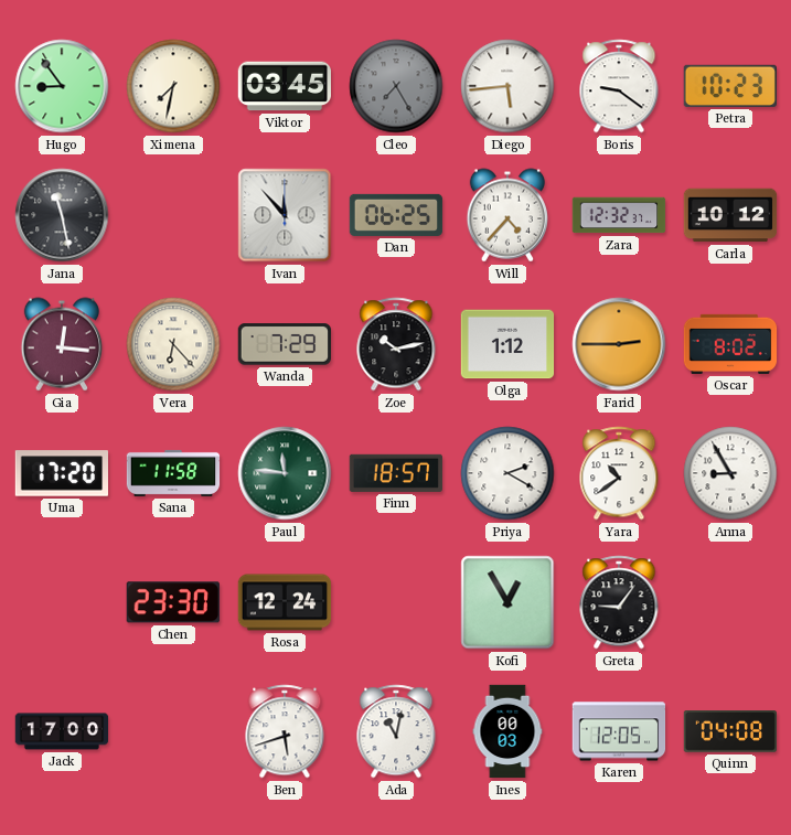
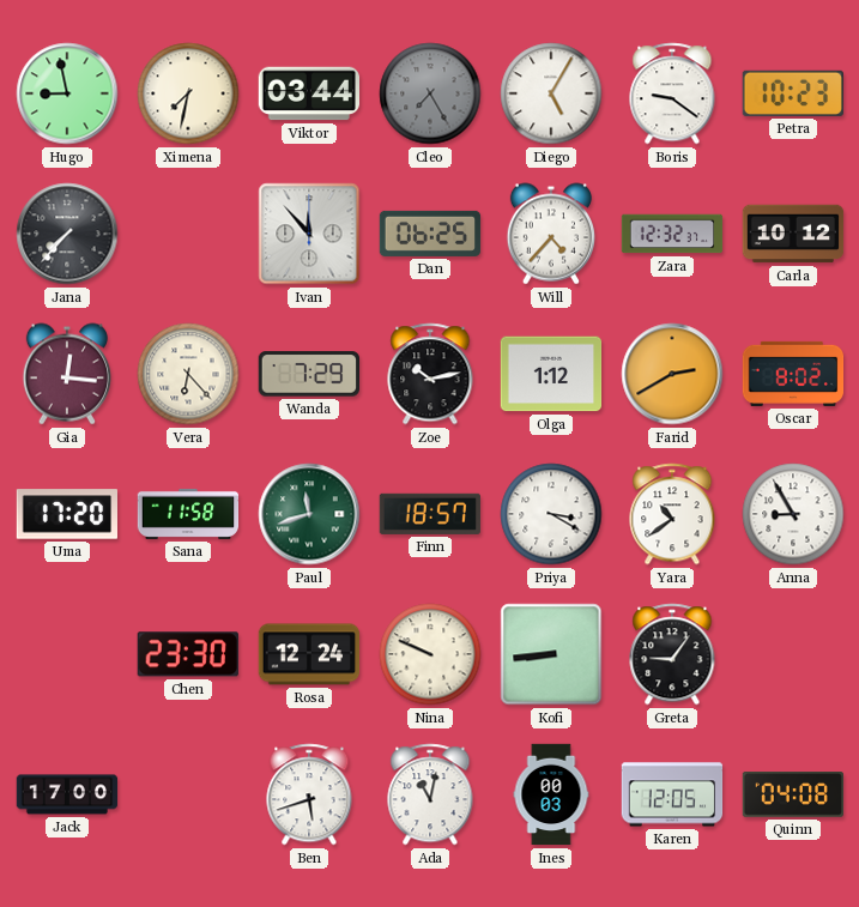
Hugo: 8:54 -> 8:58
Viktor: 03:45 -> 03:44
Diego: 5:44 -> 5:05
Jana: 11:28 -> 7:37
Farid: 2:45 -> 2:40
Paul: 11:46 -> 11:42
Priya: 2:20 -> 3:20
Nina: none -> 9:49
Kofi: 12:55 -> 8:44
